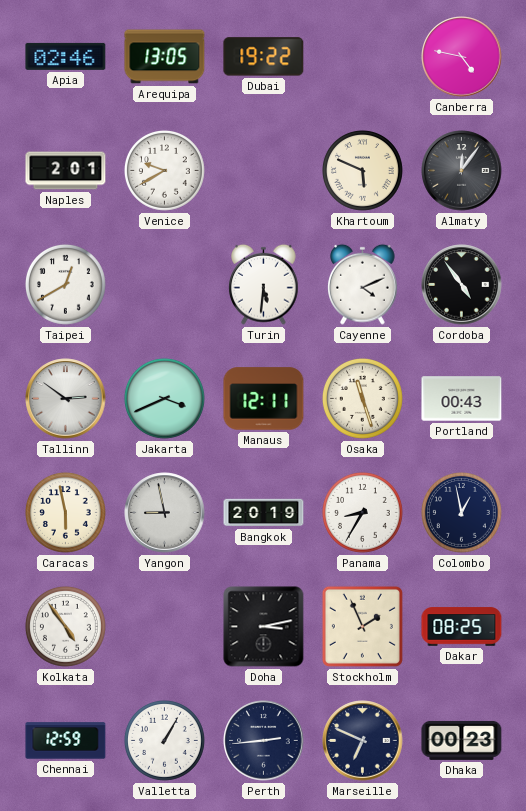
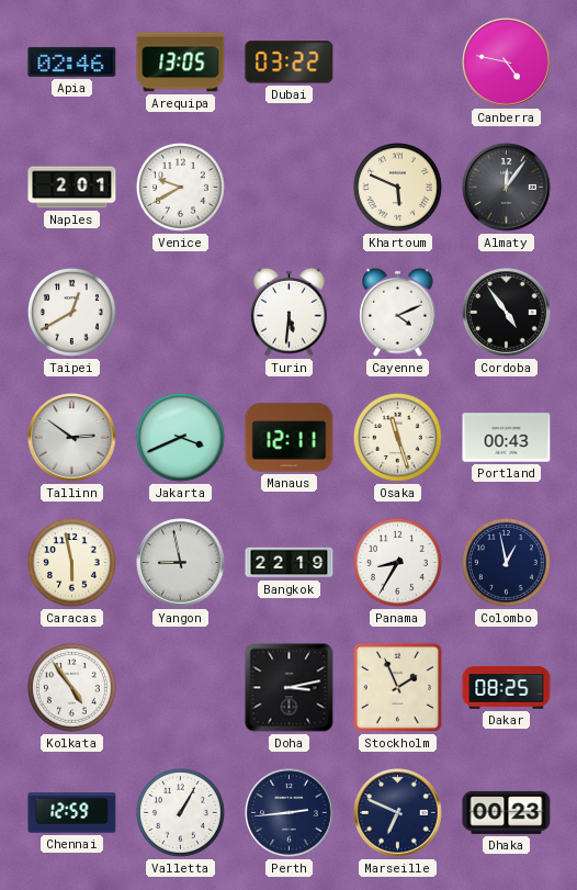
Dubai: 19:22 -> 03:22
Bangkok: 20:19 -> 22:19
